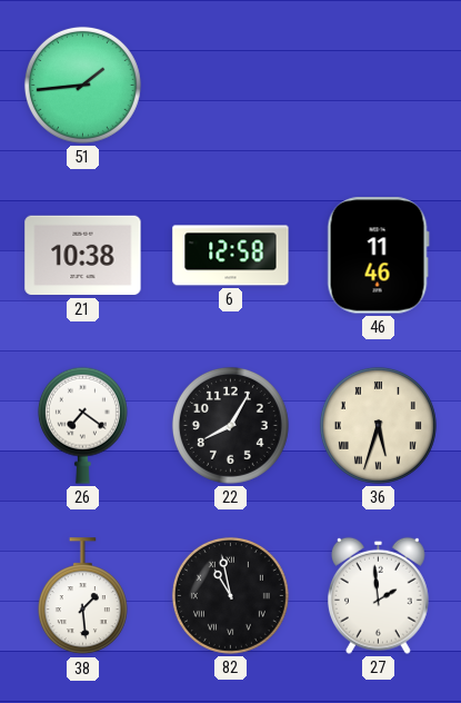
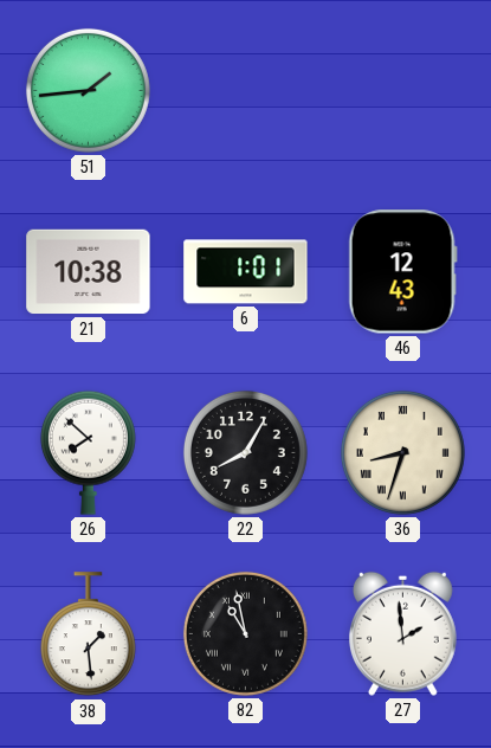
6: 12:58 -> 1:01
46: 11:46 -> 12:43
26: 7:21 -> 7:52
36: 5:33 -> 8:33
